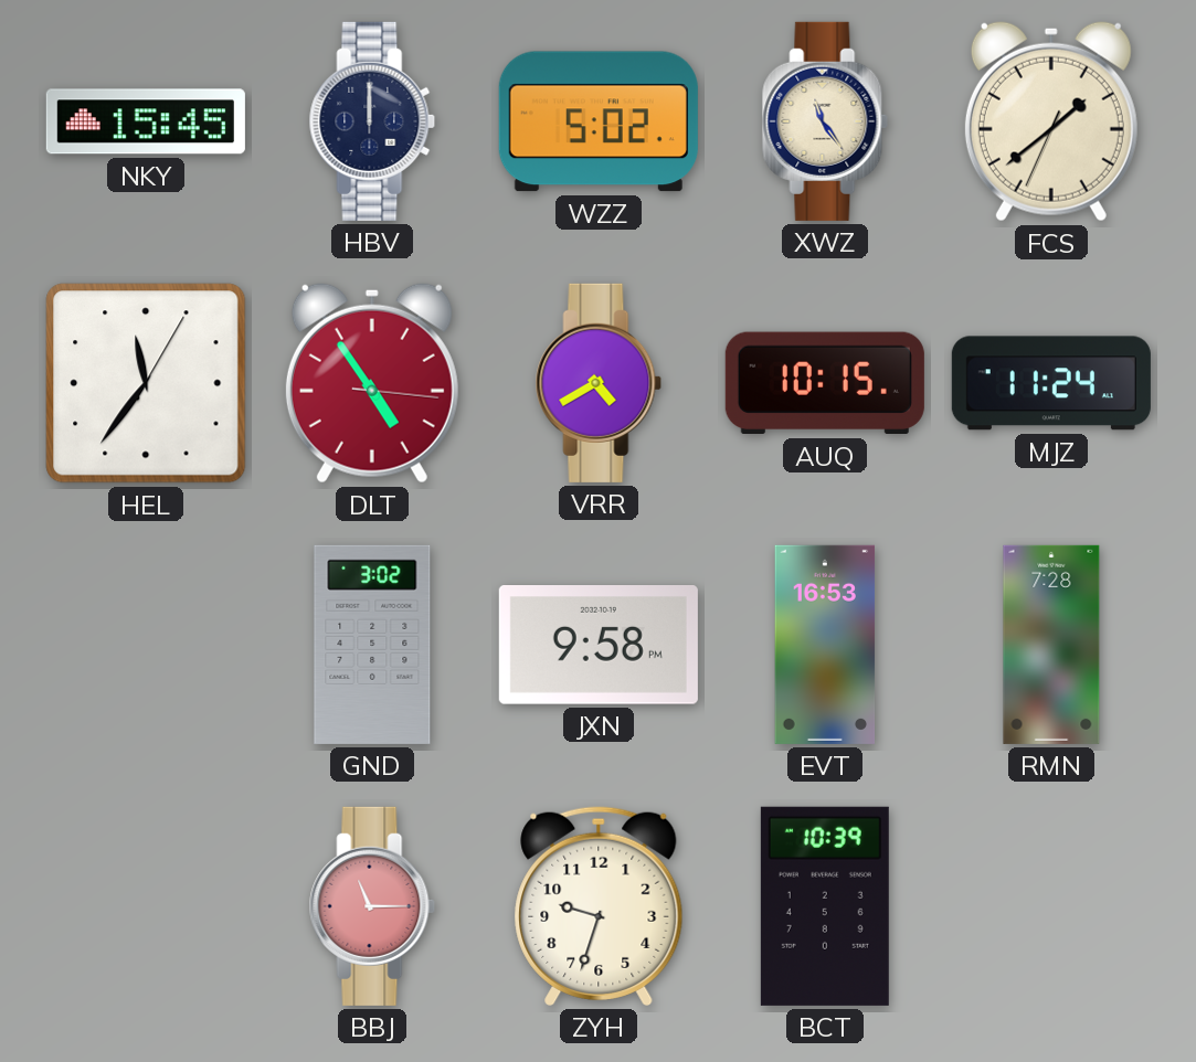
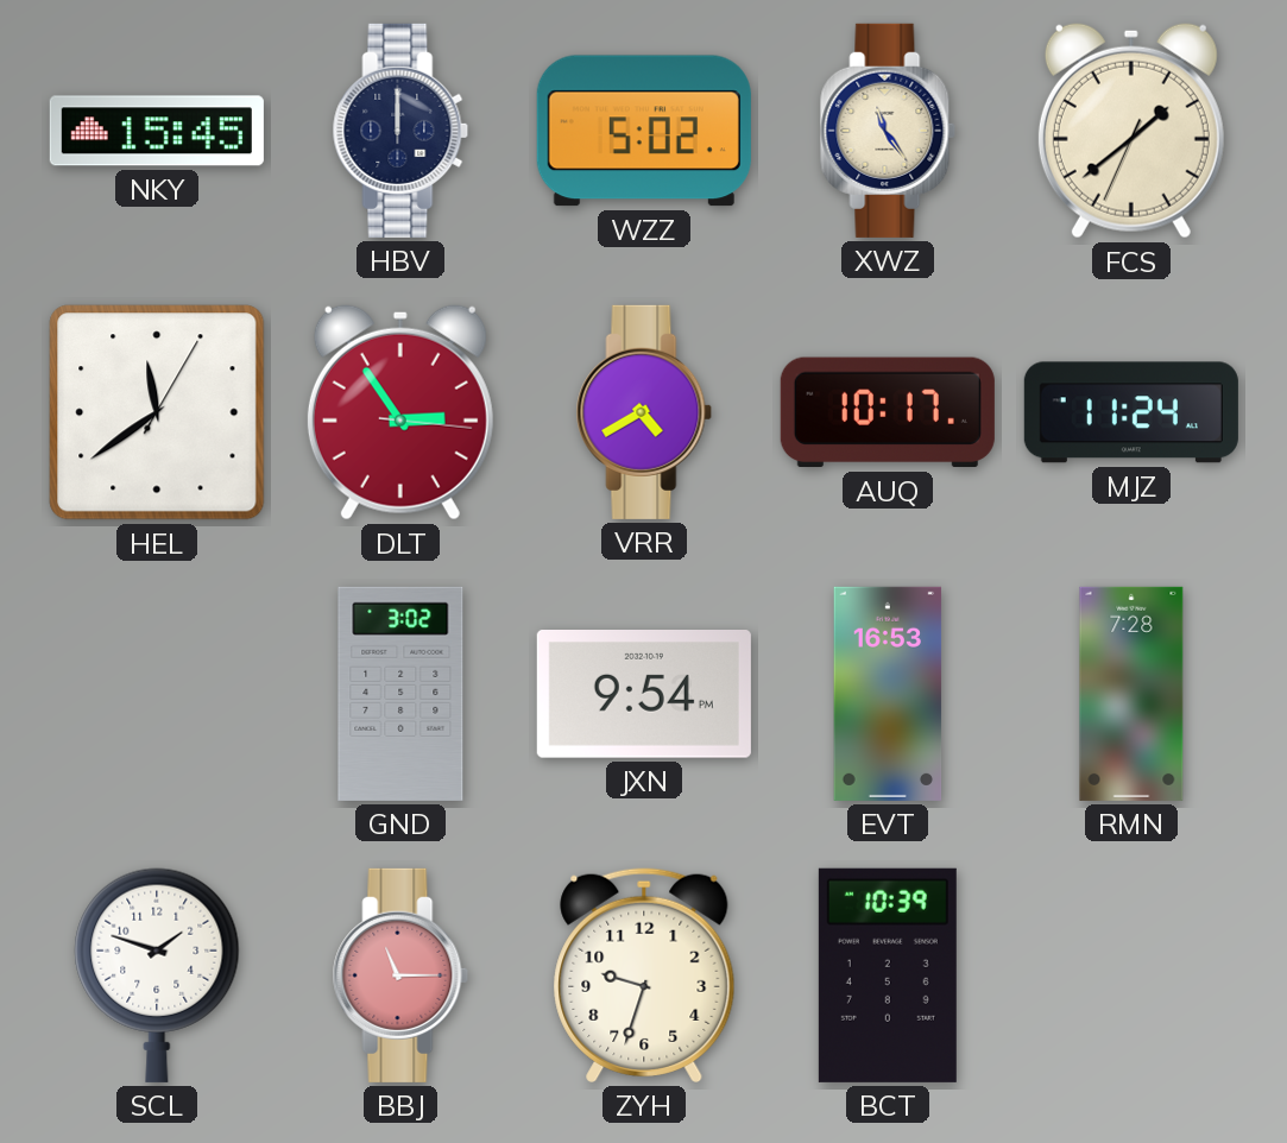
HEL: 11:36 -> 11:39
DLT: 4:54 -> 2:54
AUQ: 10:15 -> 10:17
JXN: 9:58 -> 9:54
SCL: none -> 1:48
